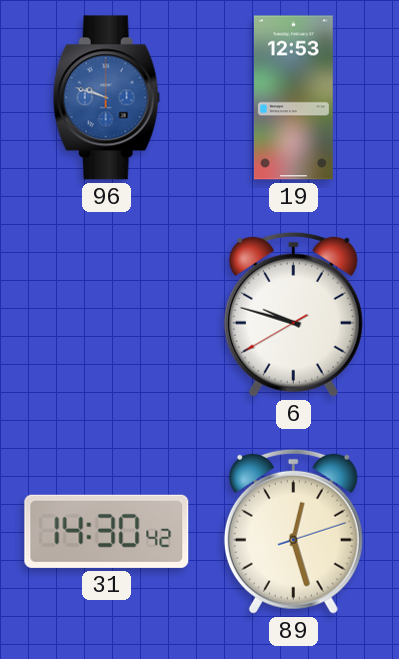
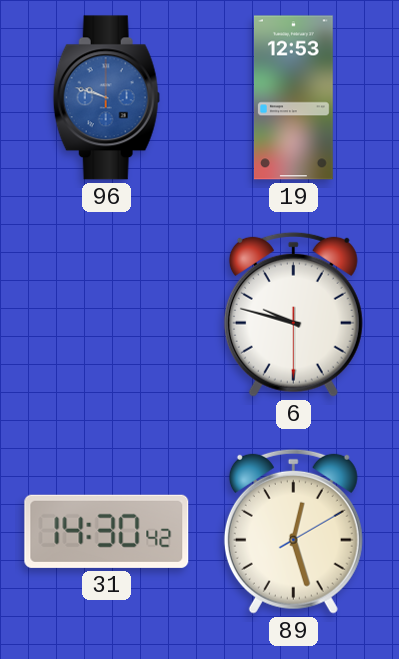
6: 9:47:40 -> 9:47:30
89: 12:27:12 -> 12:27:10
